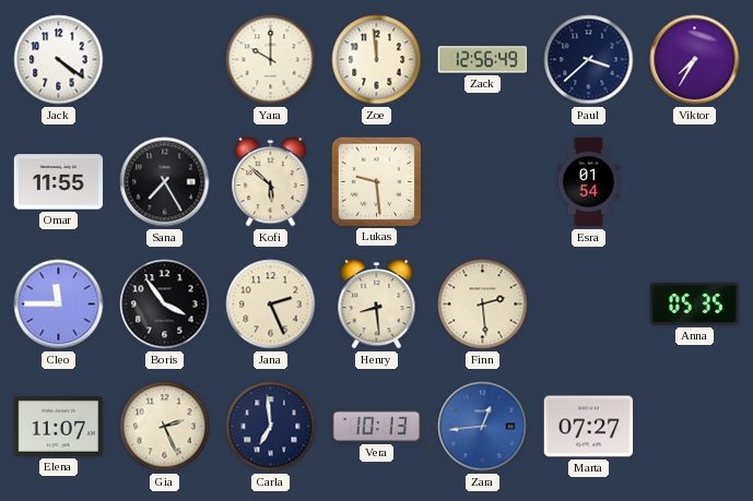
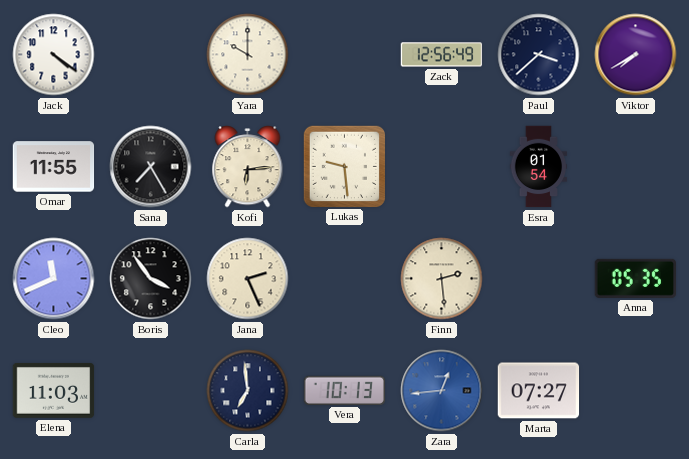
Zoe: 11:59 -> none
Viktor: 7:35 -> 7:40
Kofi: 5:52 -> 6:14
Cleo: 11:45 -> 11:41
Henry: 8:29 -> none
Elena: 11:07 -> 11:03
Gia: 2:26 -> none
